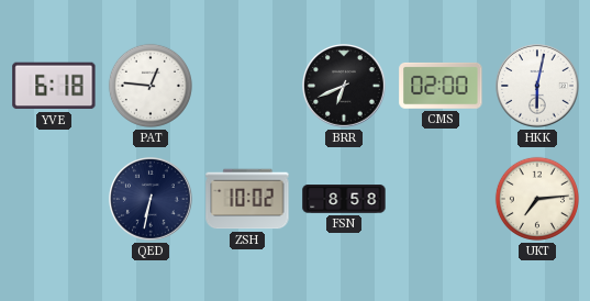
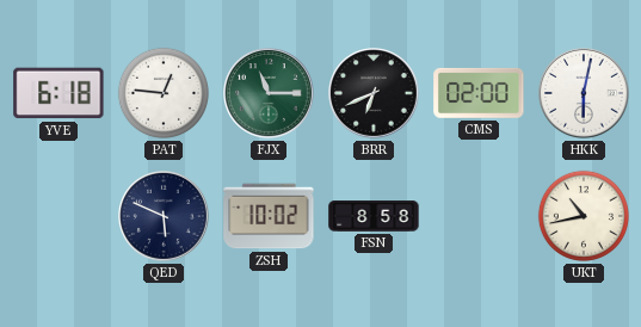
FJX: none -> 11:15
QED: 6:32 -> 5:49
UKT: 7:14 -> 10:43
